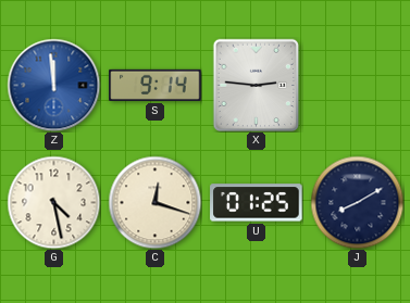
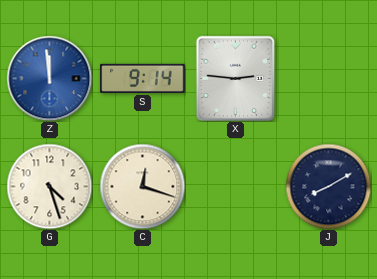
G: 4:28 -> 4:27
U: 01:25 -> none
